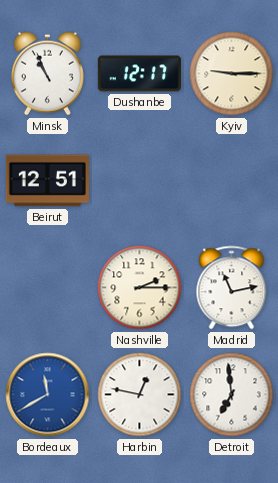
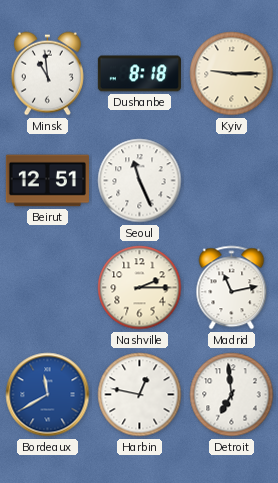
Minsk: 10:56 -> 10:59
Dushanbe: 12:17 -> 8:18
Seoul: none -> 11:26
